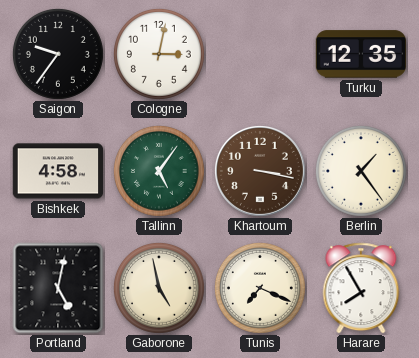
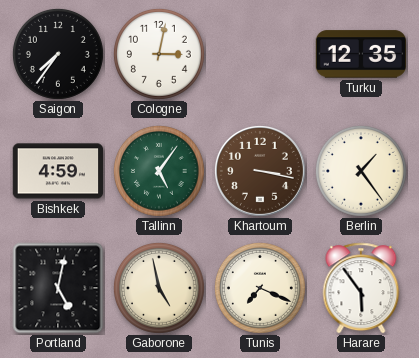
Saigon: 9:36 -> 7:36
Bishkek: 4:58 -> 4:59
Harare: 7:55 -> 5:54
